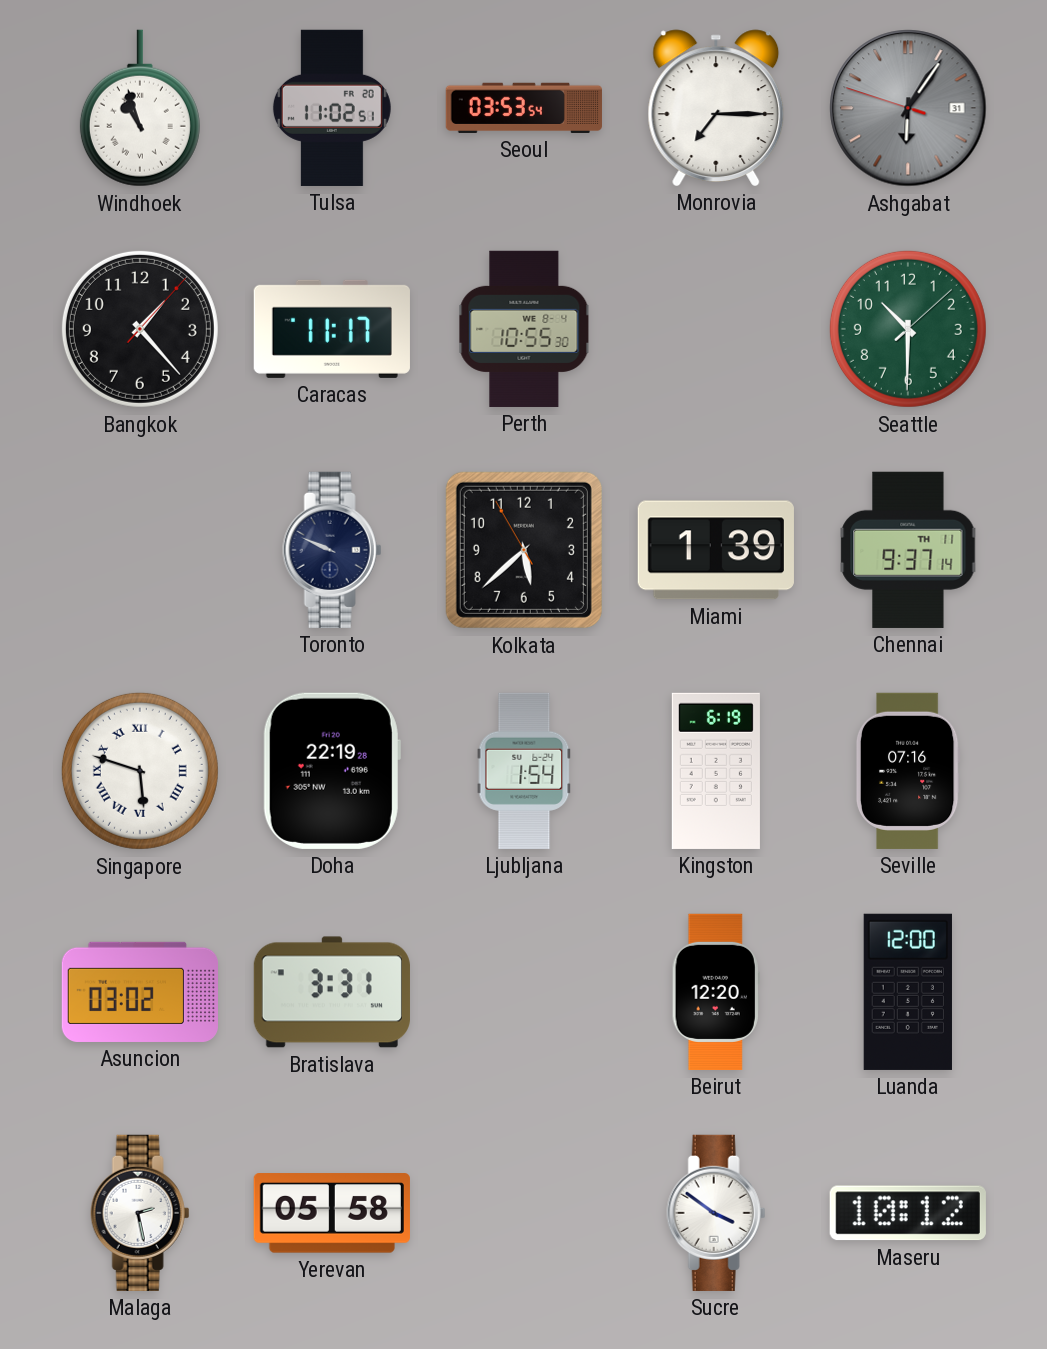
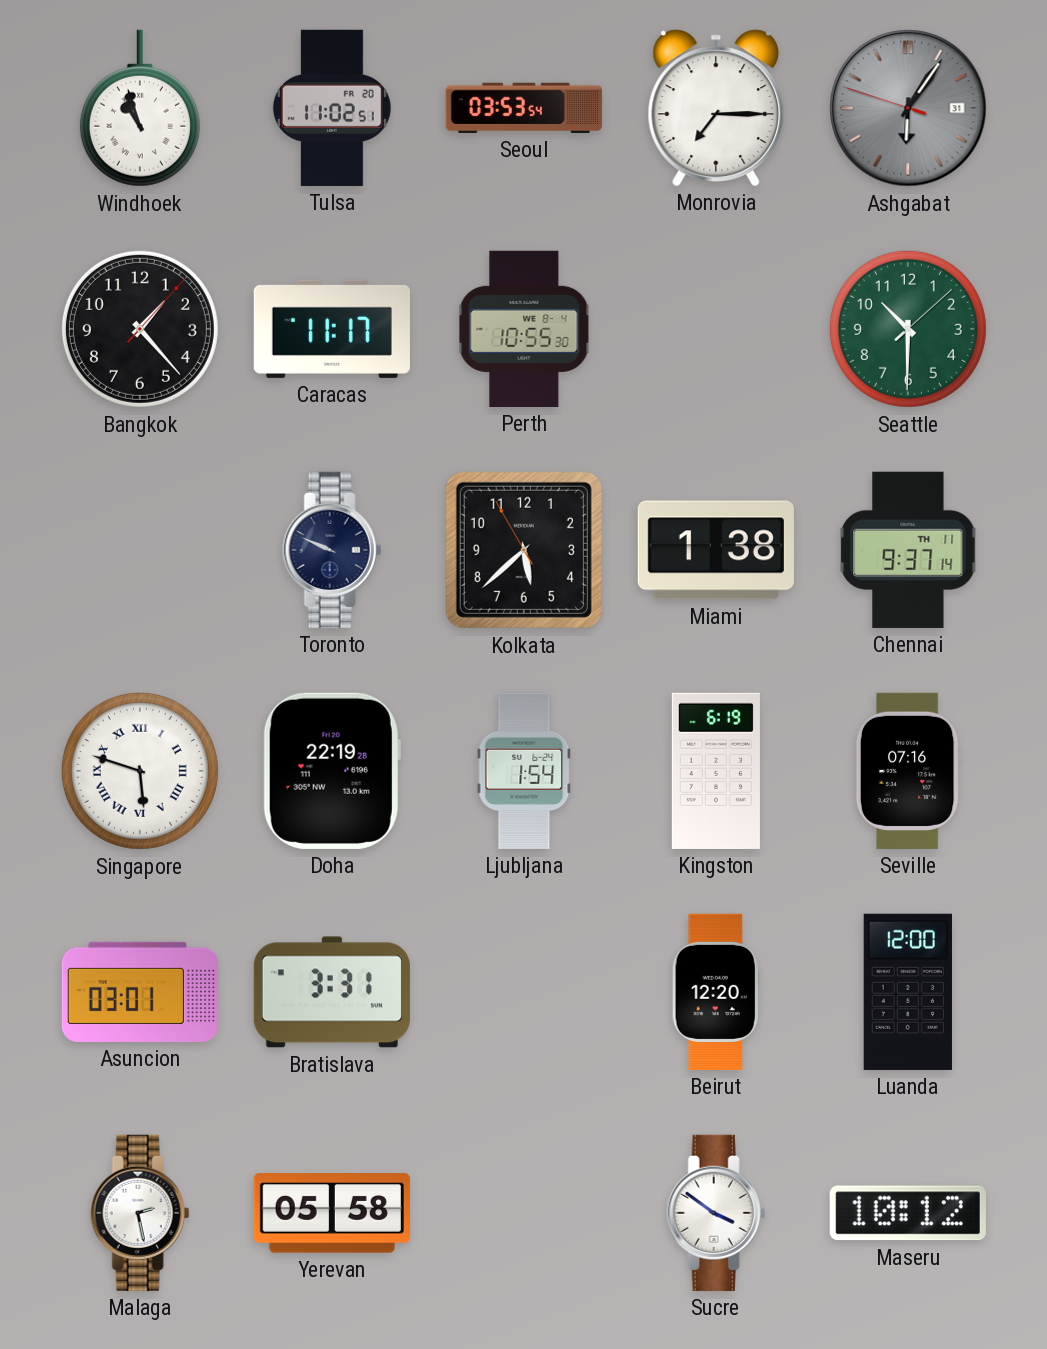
Miami: 1:39 -> 1:38
Asuncion: 03:02 -> 03:01
